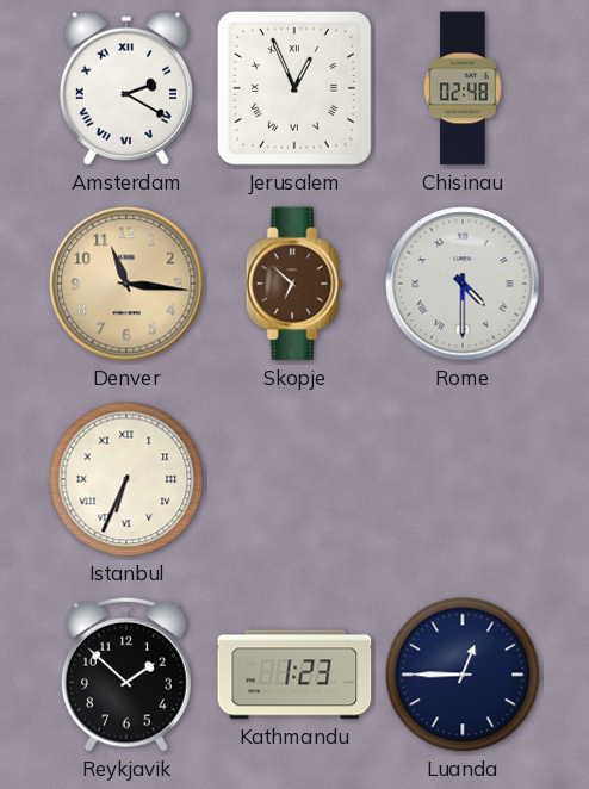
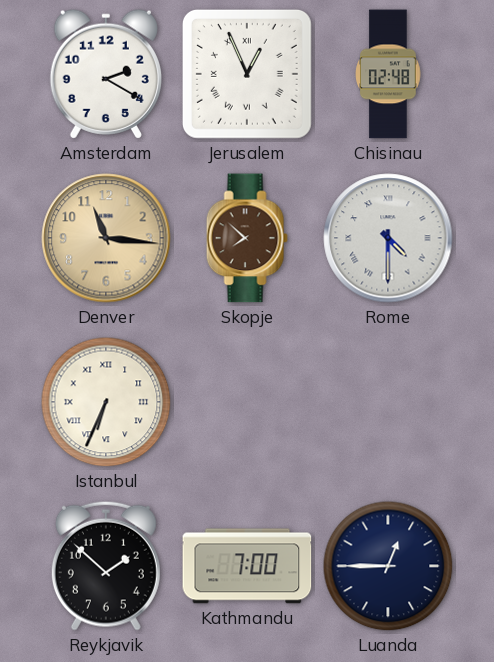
Amsterdam numerals: Roman -> Arabic
Skopje: 6:52 -> 7:52
Kathmandu: 1:23 -> 7:00
